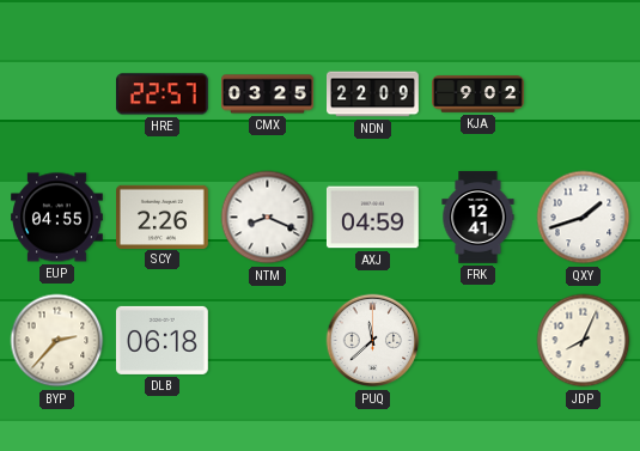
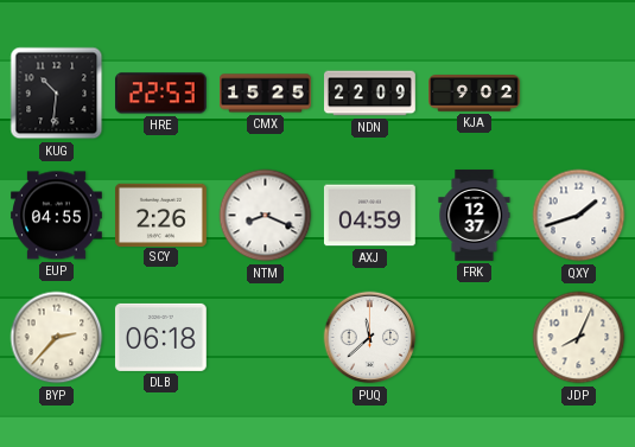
KUG: none -> 10:31
HRE: 22:57 -> 22:53
CMX: 03:25 -> 15:25
FRK: 12:41 -> 12:37
